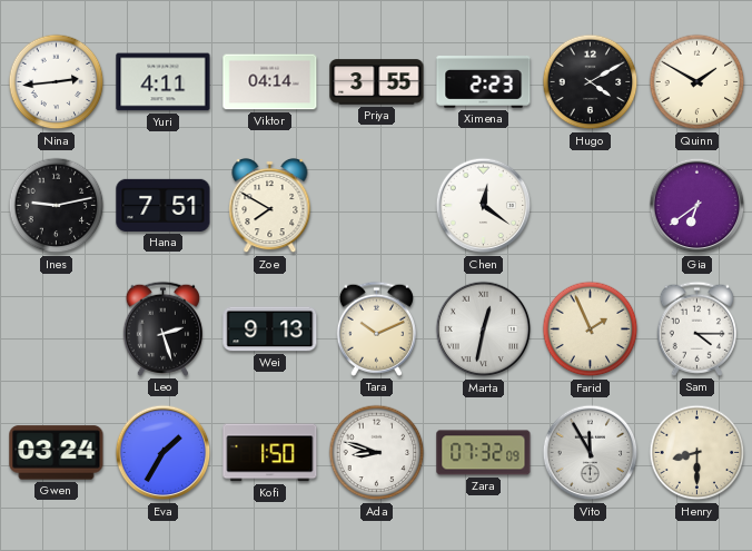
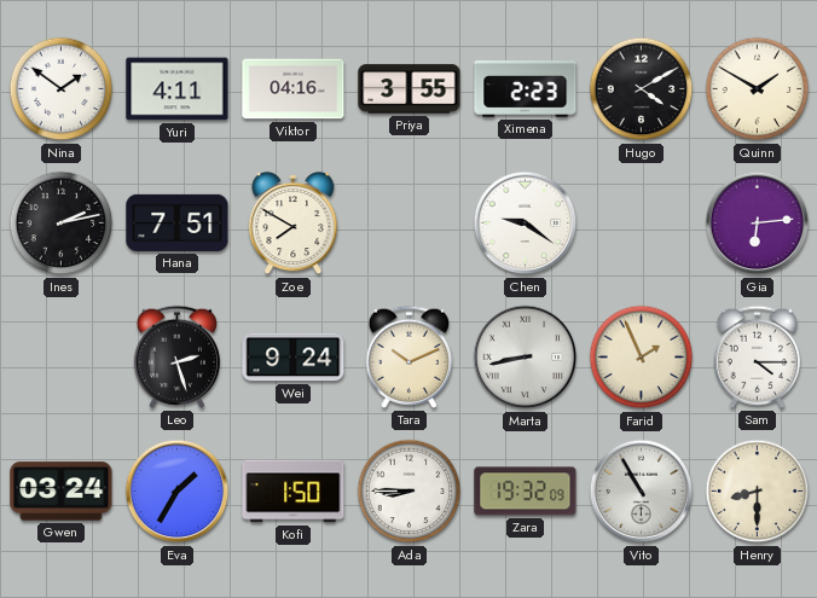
Nina: 2:44 -> 1:51
Viktor: 04:14 -> 04:16
Ines: 9:13 -> 2:13
Chen: 12:21 -> 9:21
Gia: 6:39 -> 6:14
Wei: 9:13 -> 9:24
Marta: 12:32 -> 8:43
Ada: 8:48 -> 8:45
Zara: 07:32 -> 19:32
Vito: 11:55 -> 10:55
